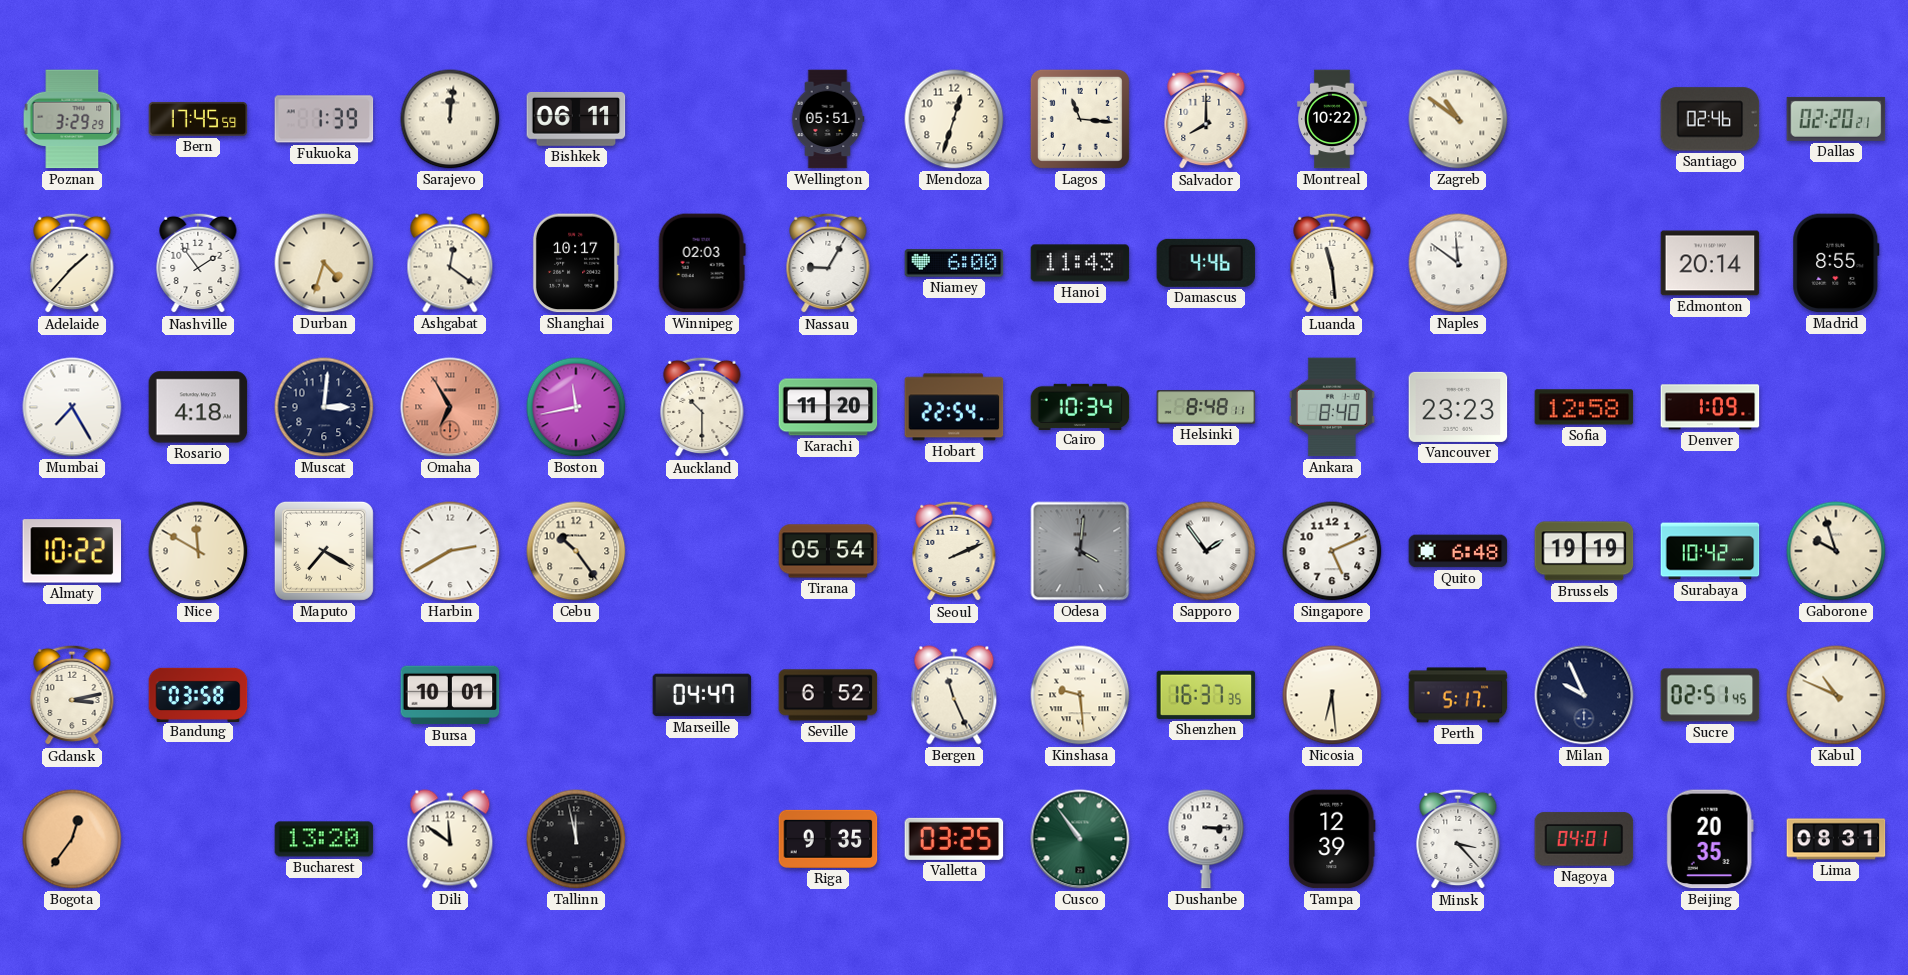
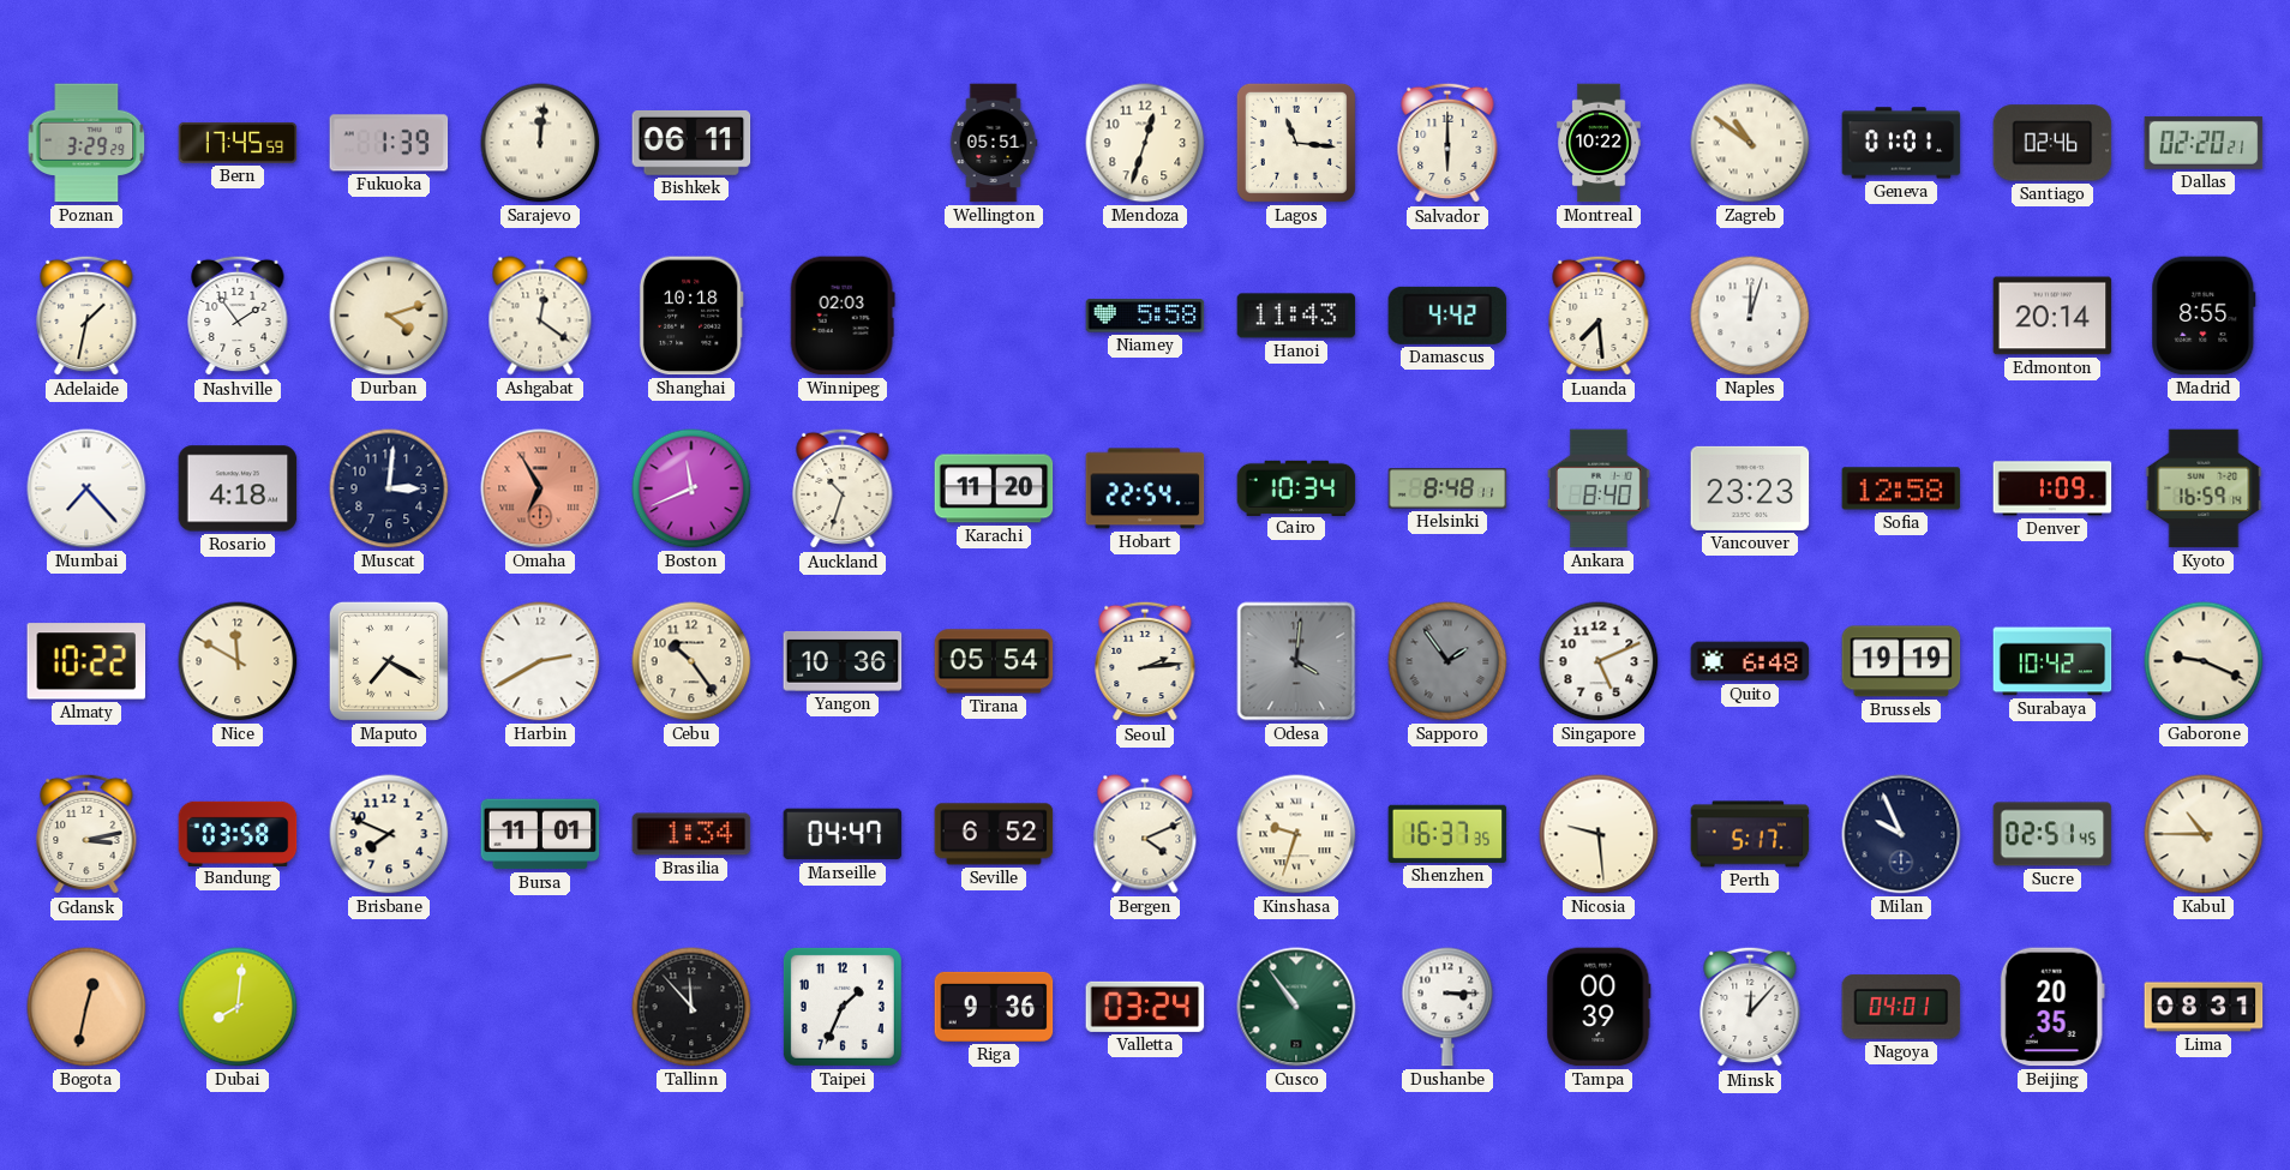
Salvador: 8:00 -> 6:00
Geneva: none -> 01:01
Adelaide: 1:37 -> 1:32
Durban: 4:33 -> 4:12
Shanghai: 10:17 -> 10:18
Nassau: 9:05 -> none
Niamey: 6:00 -> 5:58
Damascus: 4:46 -> 4:42
Luanda: 11:29 -> 7:29
Naples: 11:51 -> 12:03
Mumbai: 7:25 -> 7:23
Boston: 11:43 -> 11:41
Auckland: 10:30 -> 10:33
Kyoto: none -> 16:59
Yangon: none -> 10:36
Seoul: 2:11 -> 2:14
Sapporo dial: white -> grey
Gaborone: 9:57 -> 9:19
Brisbane: none -> 7:49
Bursa: 10:01 -> 11:01
Brasilia: none -> 1:34
Bergen: 11:26 -> 4:11
Kinshasa: 9:29 -> 9:33
Nicosia: 6:29 -> 9:29
Kabul: 10:49 -> 10:45
Bogota: 12:36 -> 12:32
Dubai: none -> 8:01
Bucharest: 13:20 -> none
Dili: 11:51 -> none
Tallinn: 11:58 -> 11:53
Taipei: none -> 1:34
Riga: 9:35 -> 9:36
Valletta: 03:25 -> 03:24
Tampa: 12:39 -> 00:39
Minsk: 3:23 -> 12:07
